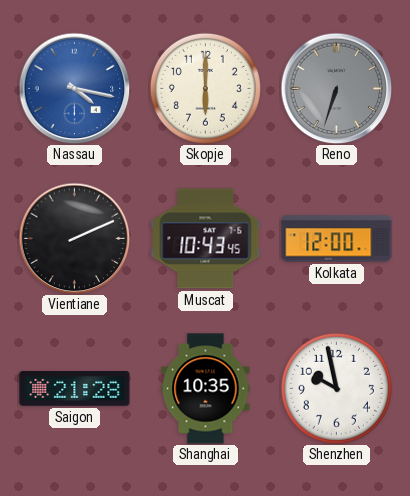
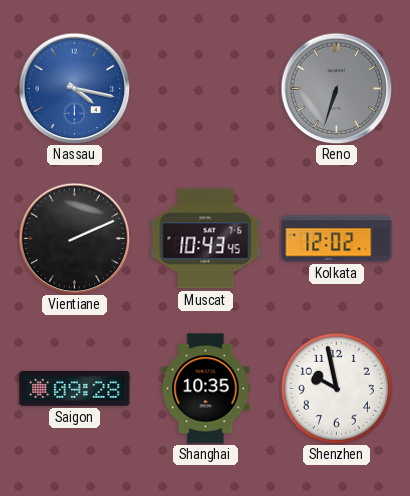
Skopje: 6:00 -> none
Kolkata: 12:00 -> 12:02
Saigon: 21:28 -> 09:28
